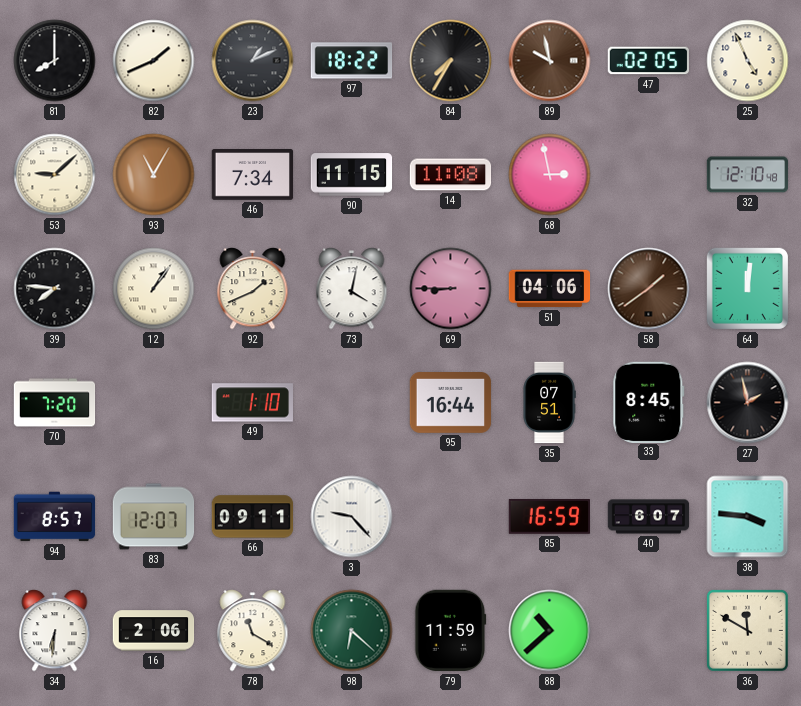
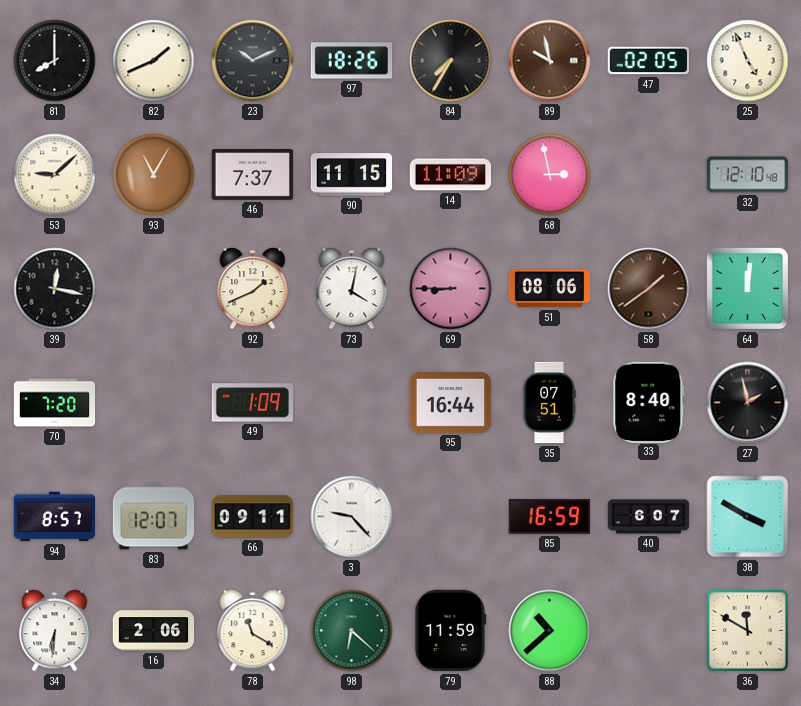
23: 1:11 -> 10:11
97: 18:22 -> 18:26
46: 7:34 -> 7:37
14: 11:08 -> 11:09
39: 7:46 -> 12:17
12: 1:06 -> none
51: 04:06 -> 08:06
49: 1:10 -> 1:09
33: 8:45 -> 8:40
38: 3:46 -> 3:50
